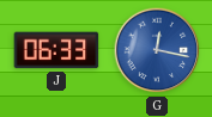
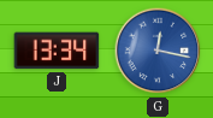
J: 06:33 -> 13:34
